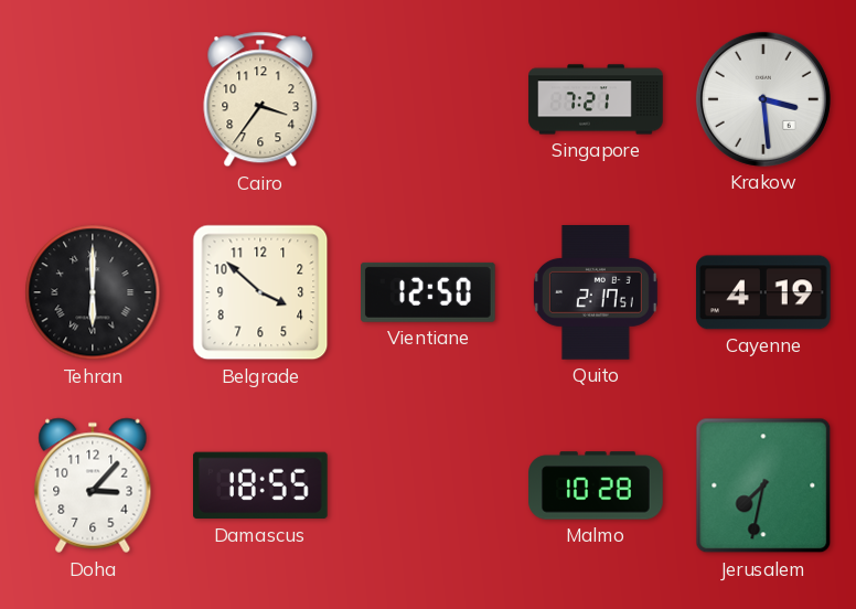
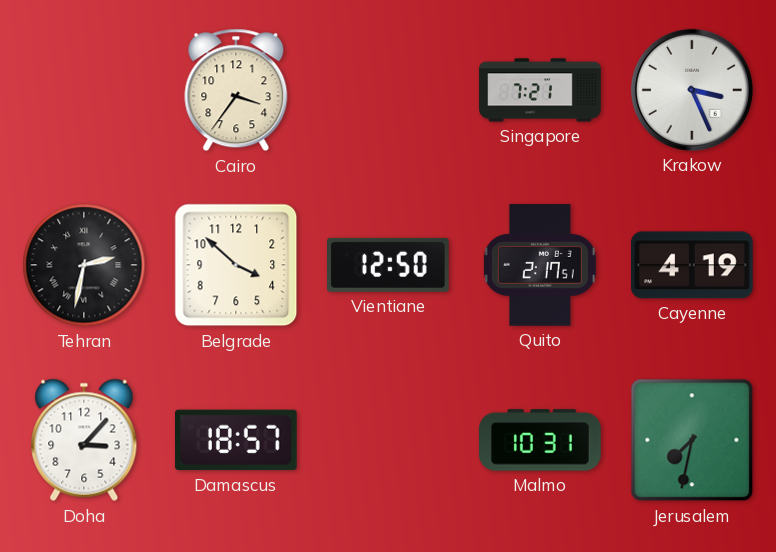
Krakow: 3:29 -> 3:26
Tehran: 6:00 -> 2:32
Damascus: 18:55 -> 18:57
Malmo: 10:28 -> 10:31
